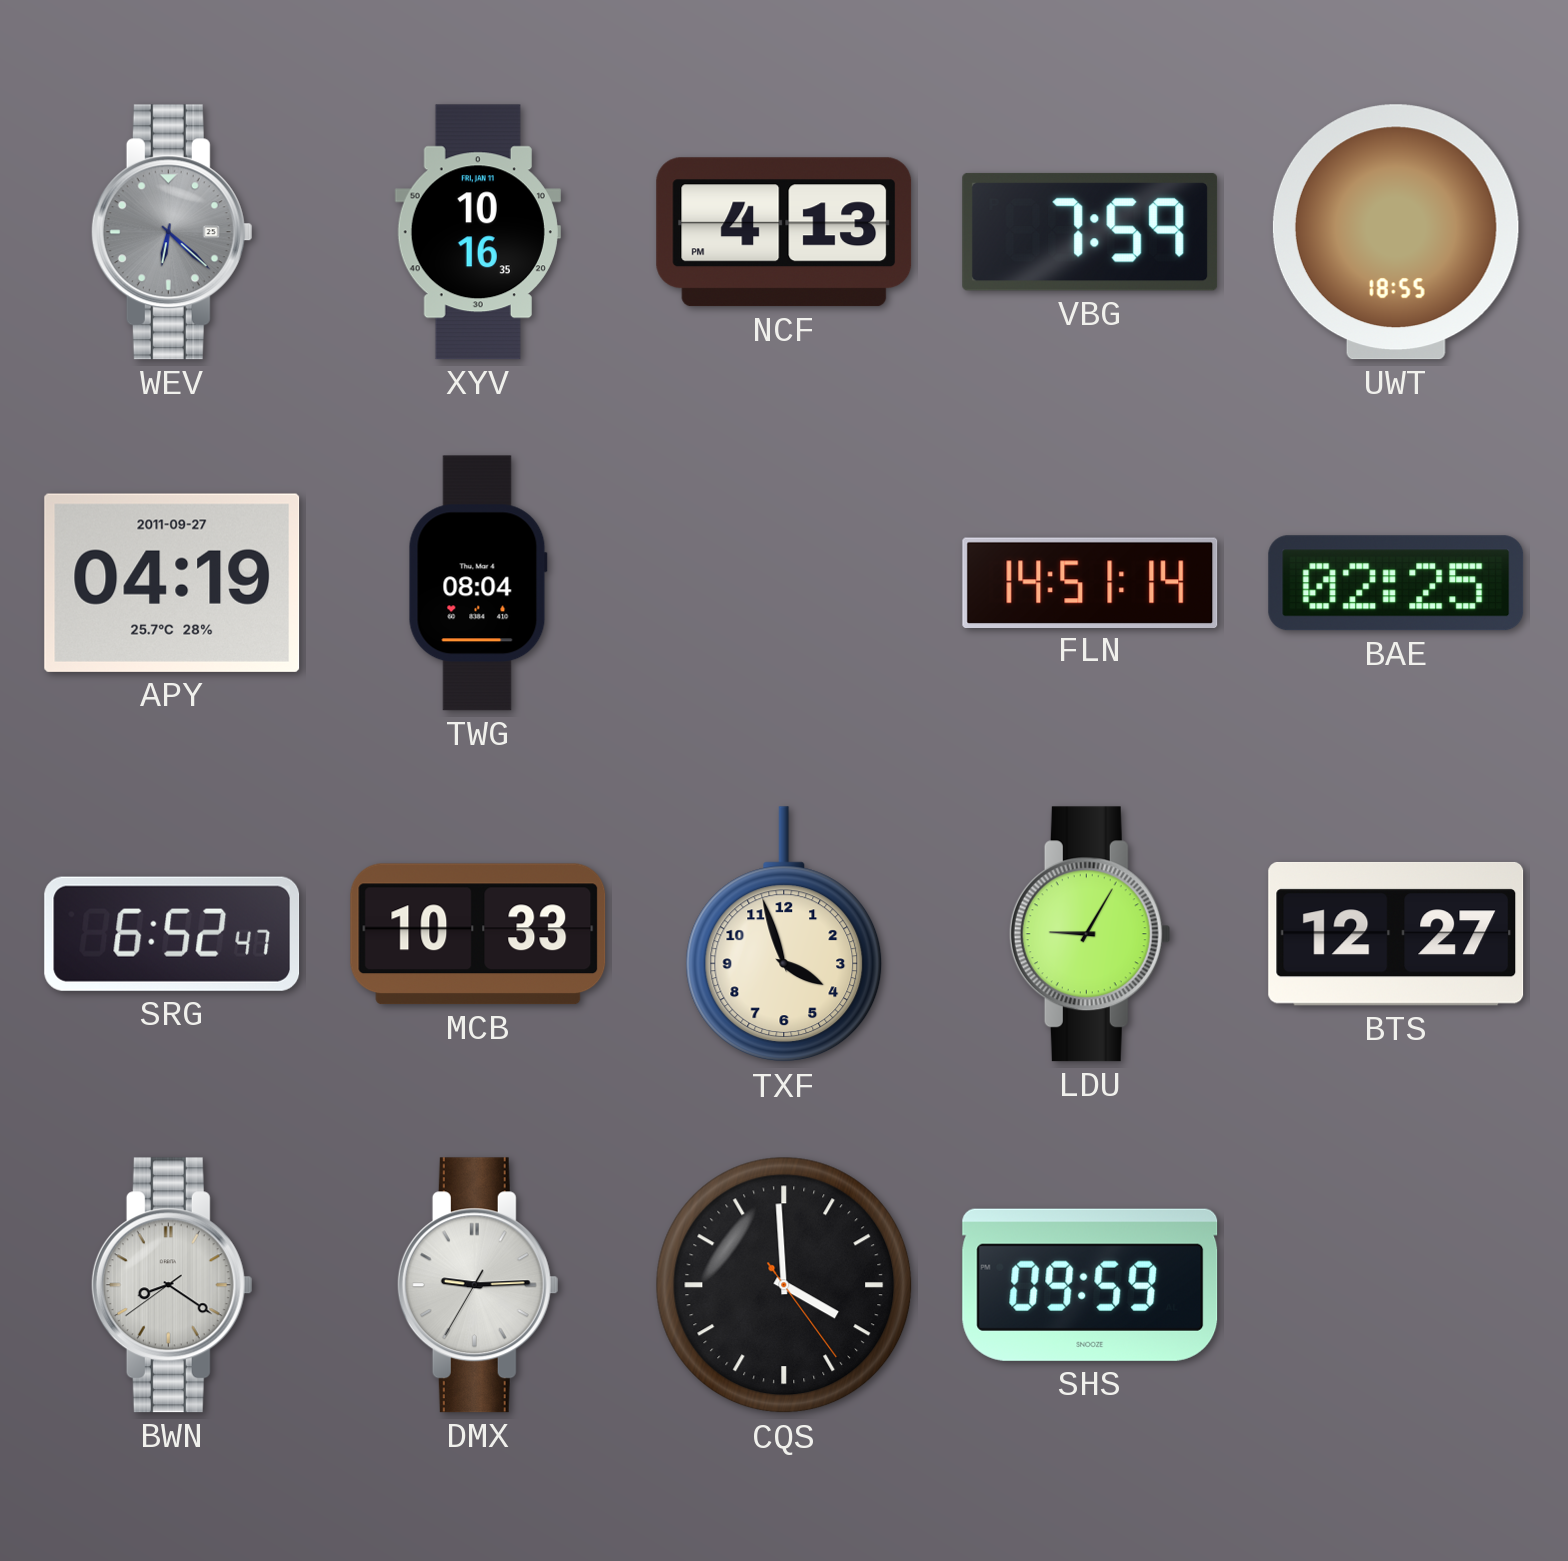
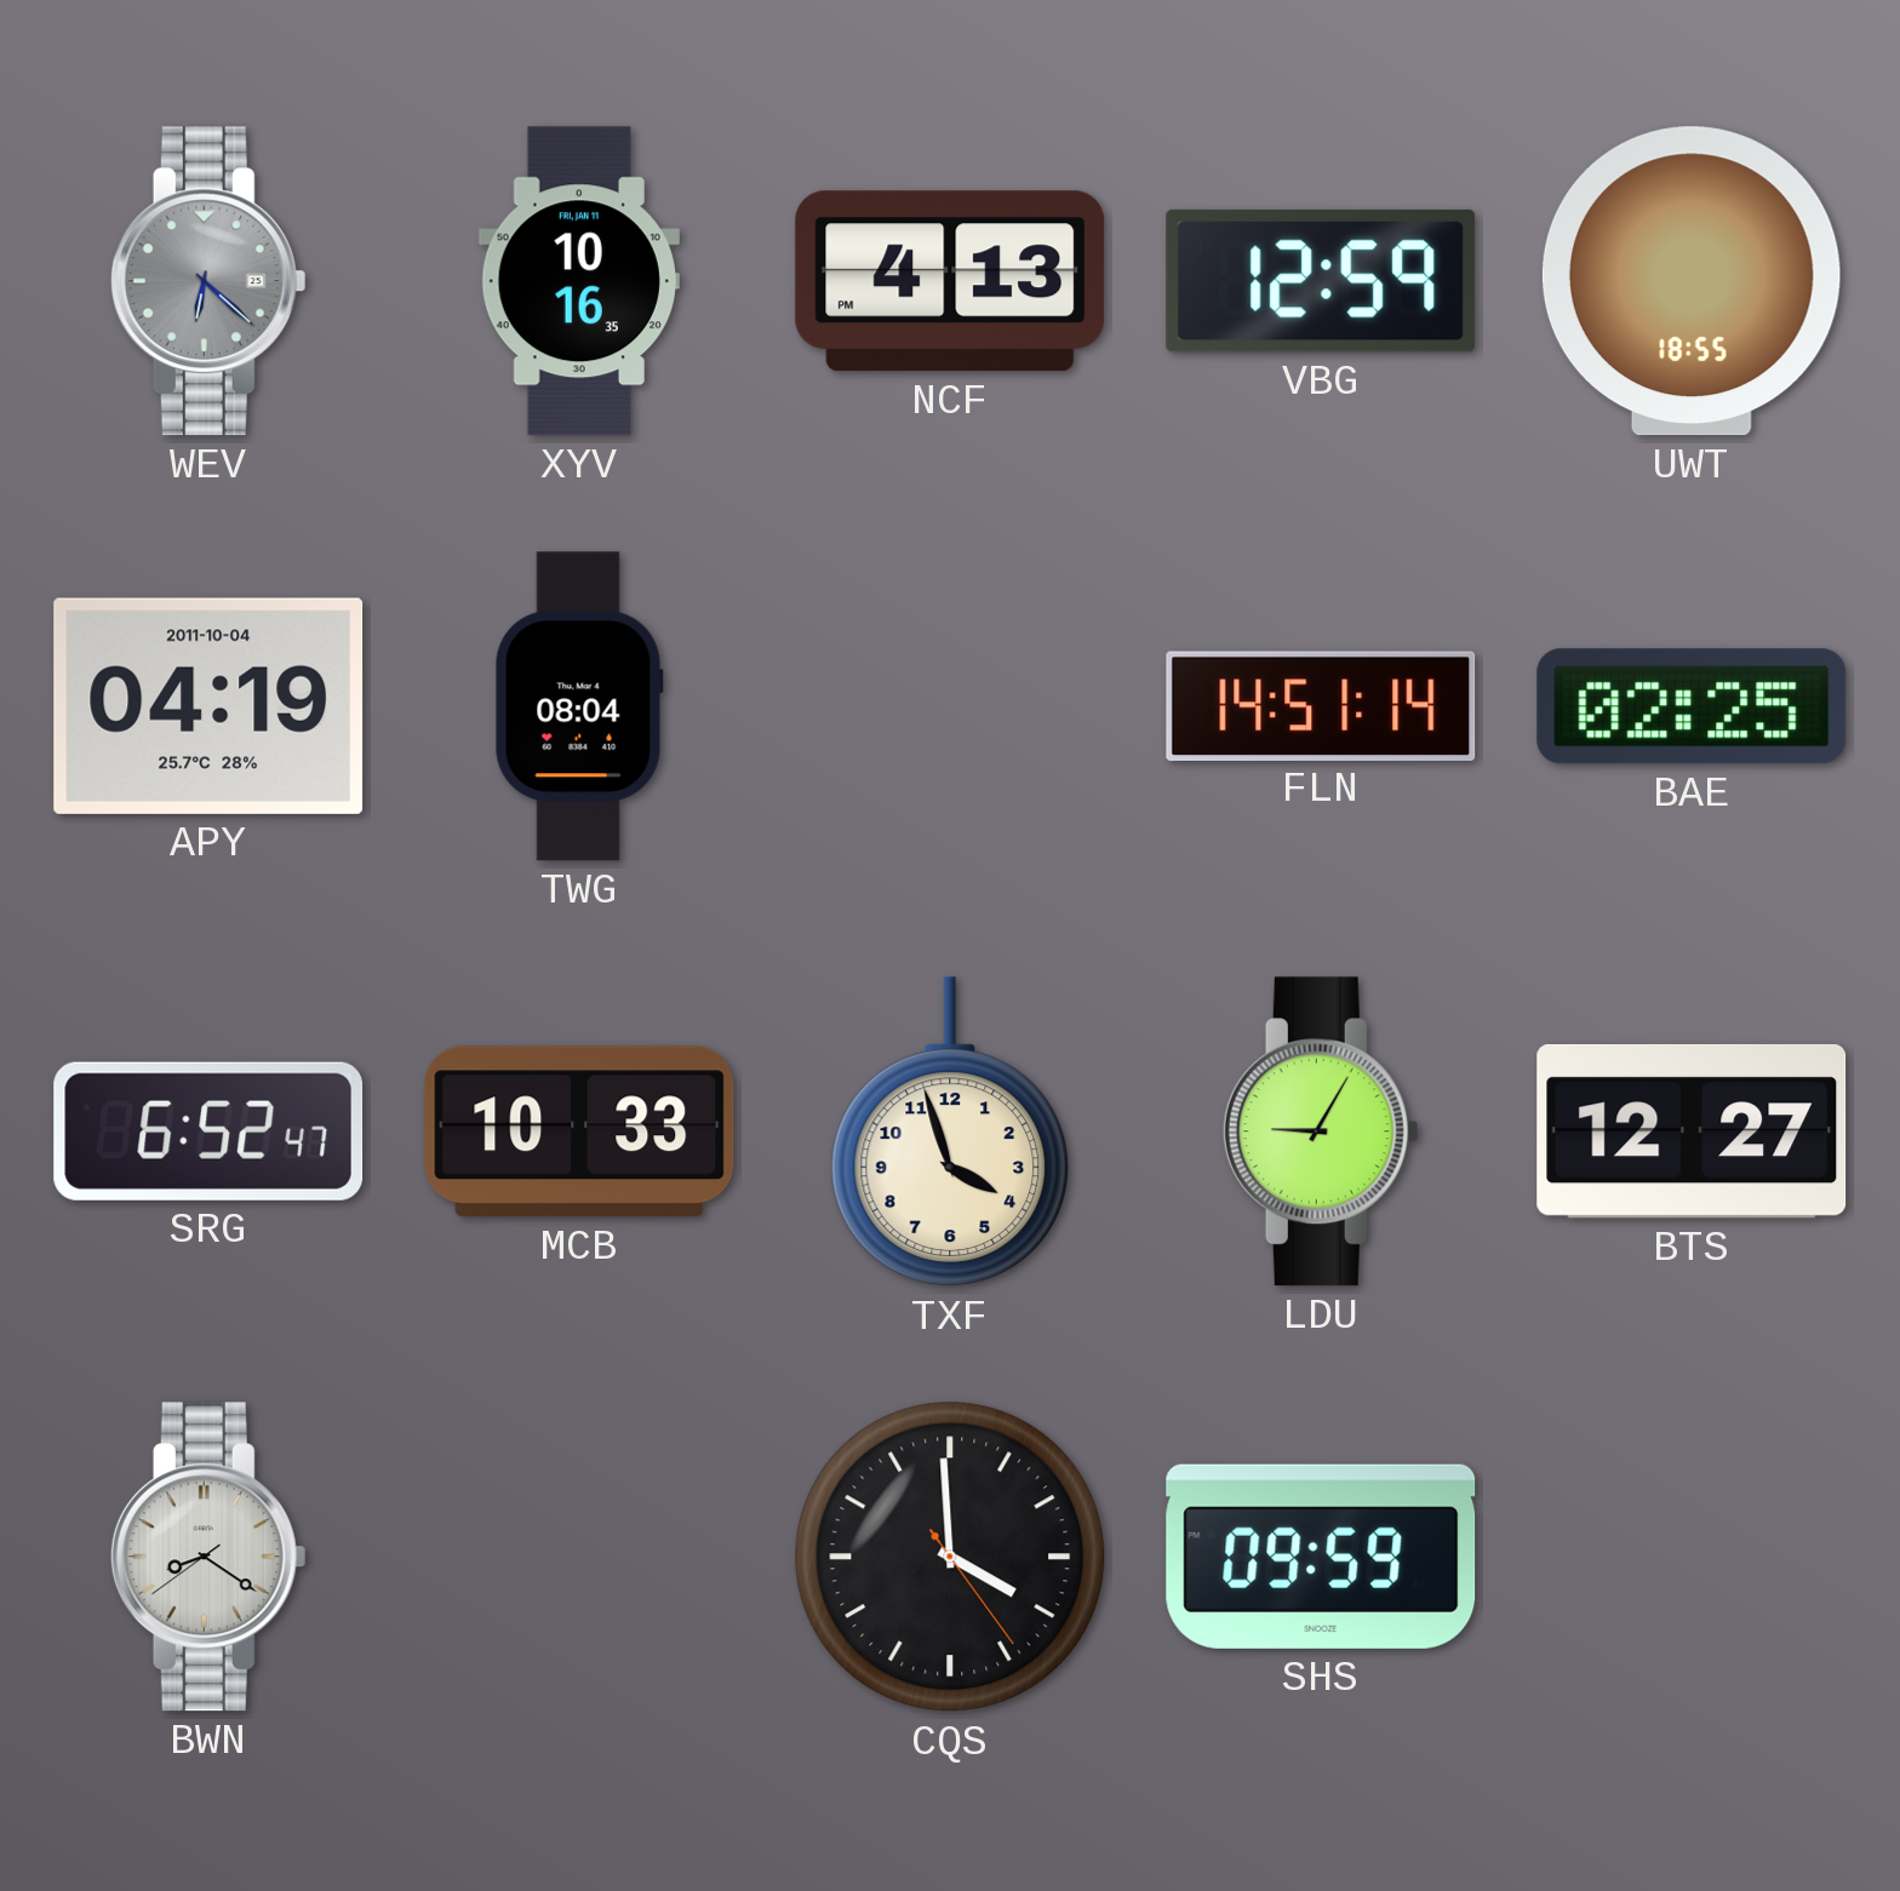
VBG: 7:59 -> 12:59
APY date: 2011-09-27 -> 2011-10-04
DMX: 9:14 -> none
